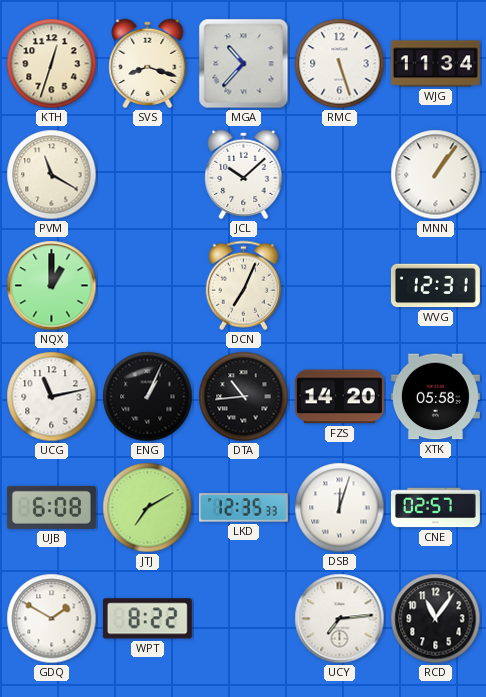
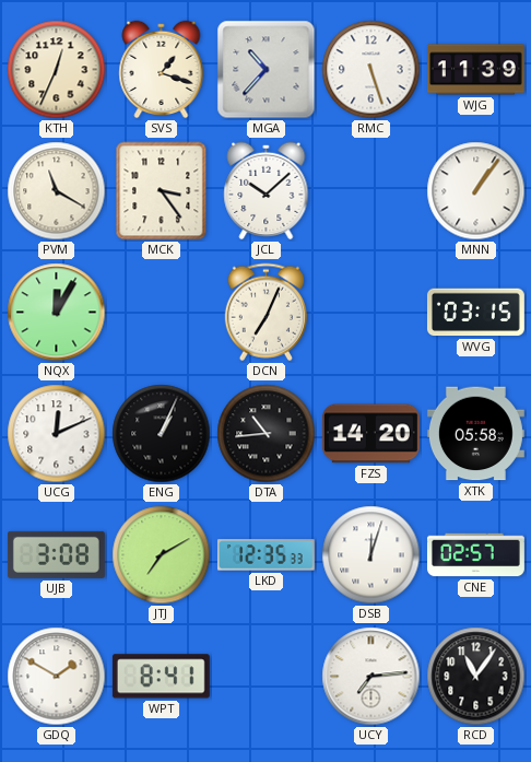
KTH: 12:33 -> 12:34
SVS: 8:18 -> 1:18
WJG: 11:34 -> 11:39
MCK: none -> 3:24
NQX: 1:00 -> 12:05
WVG: 12:31 -> 03:15
UCG: 11:13 -> 12:11
UJB: 6:08 -> 3:08
WPT: 8:22 -> 8:41
